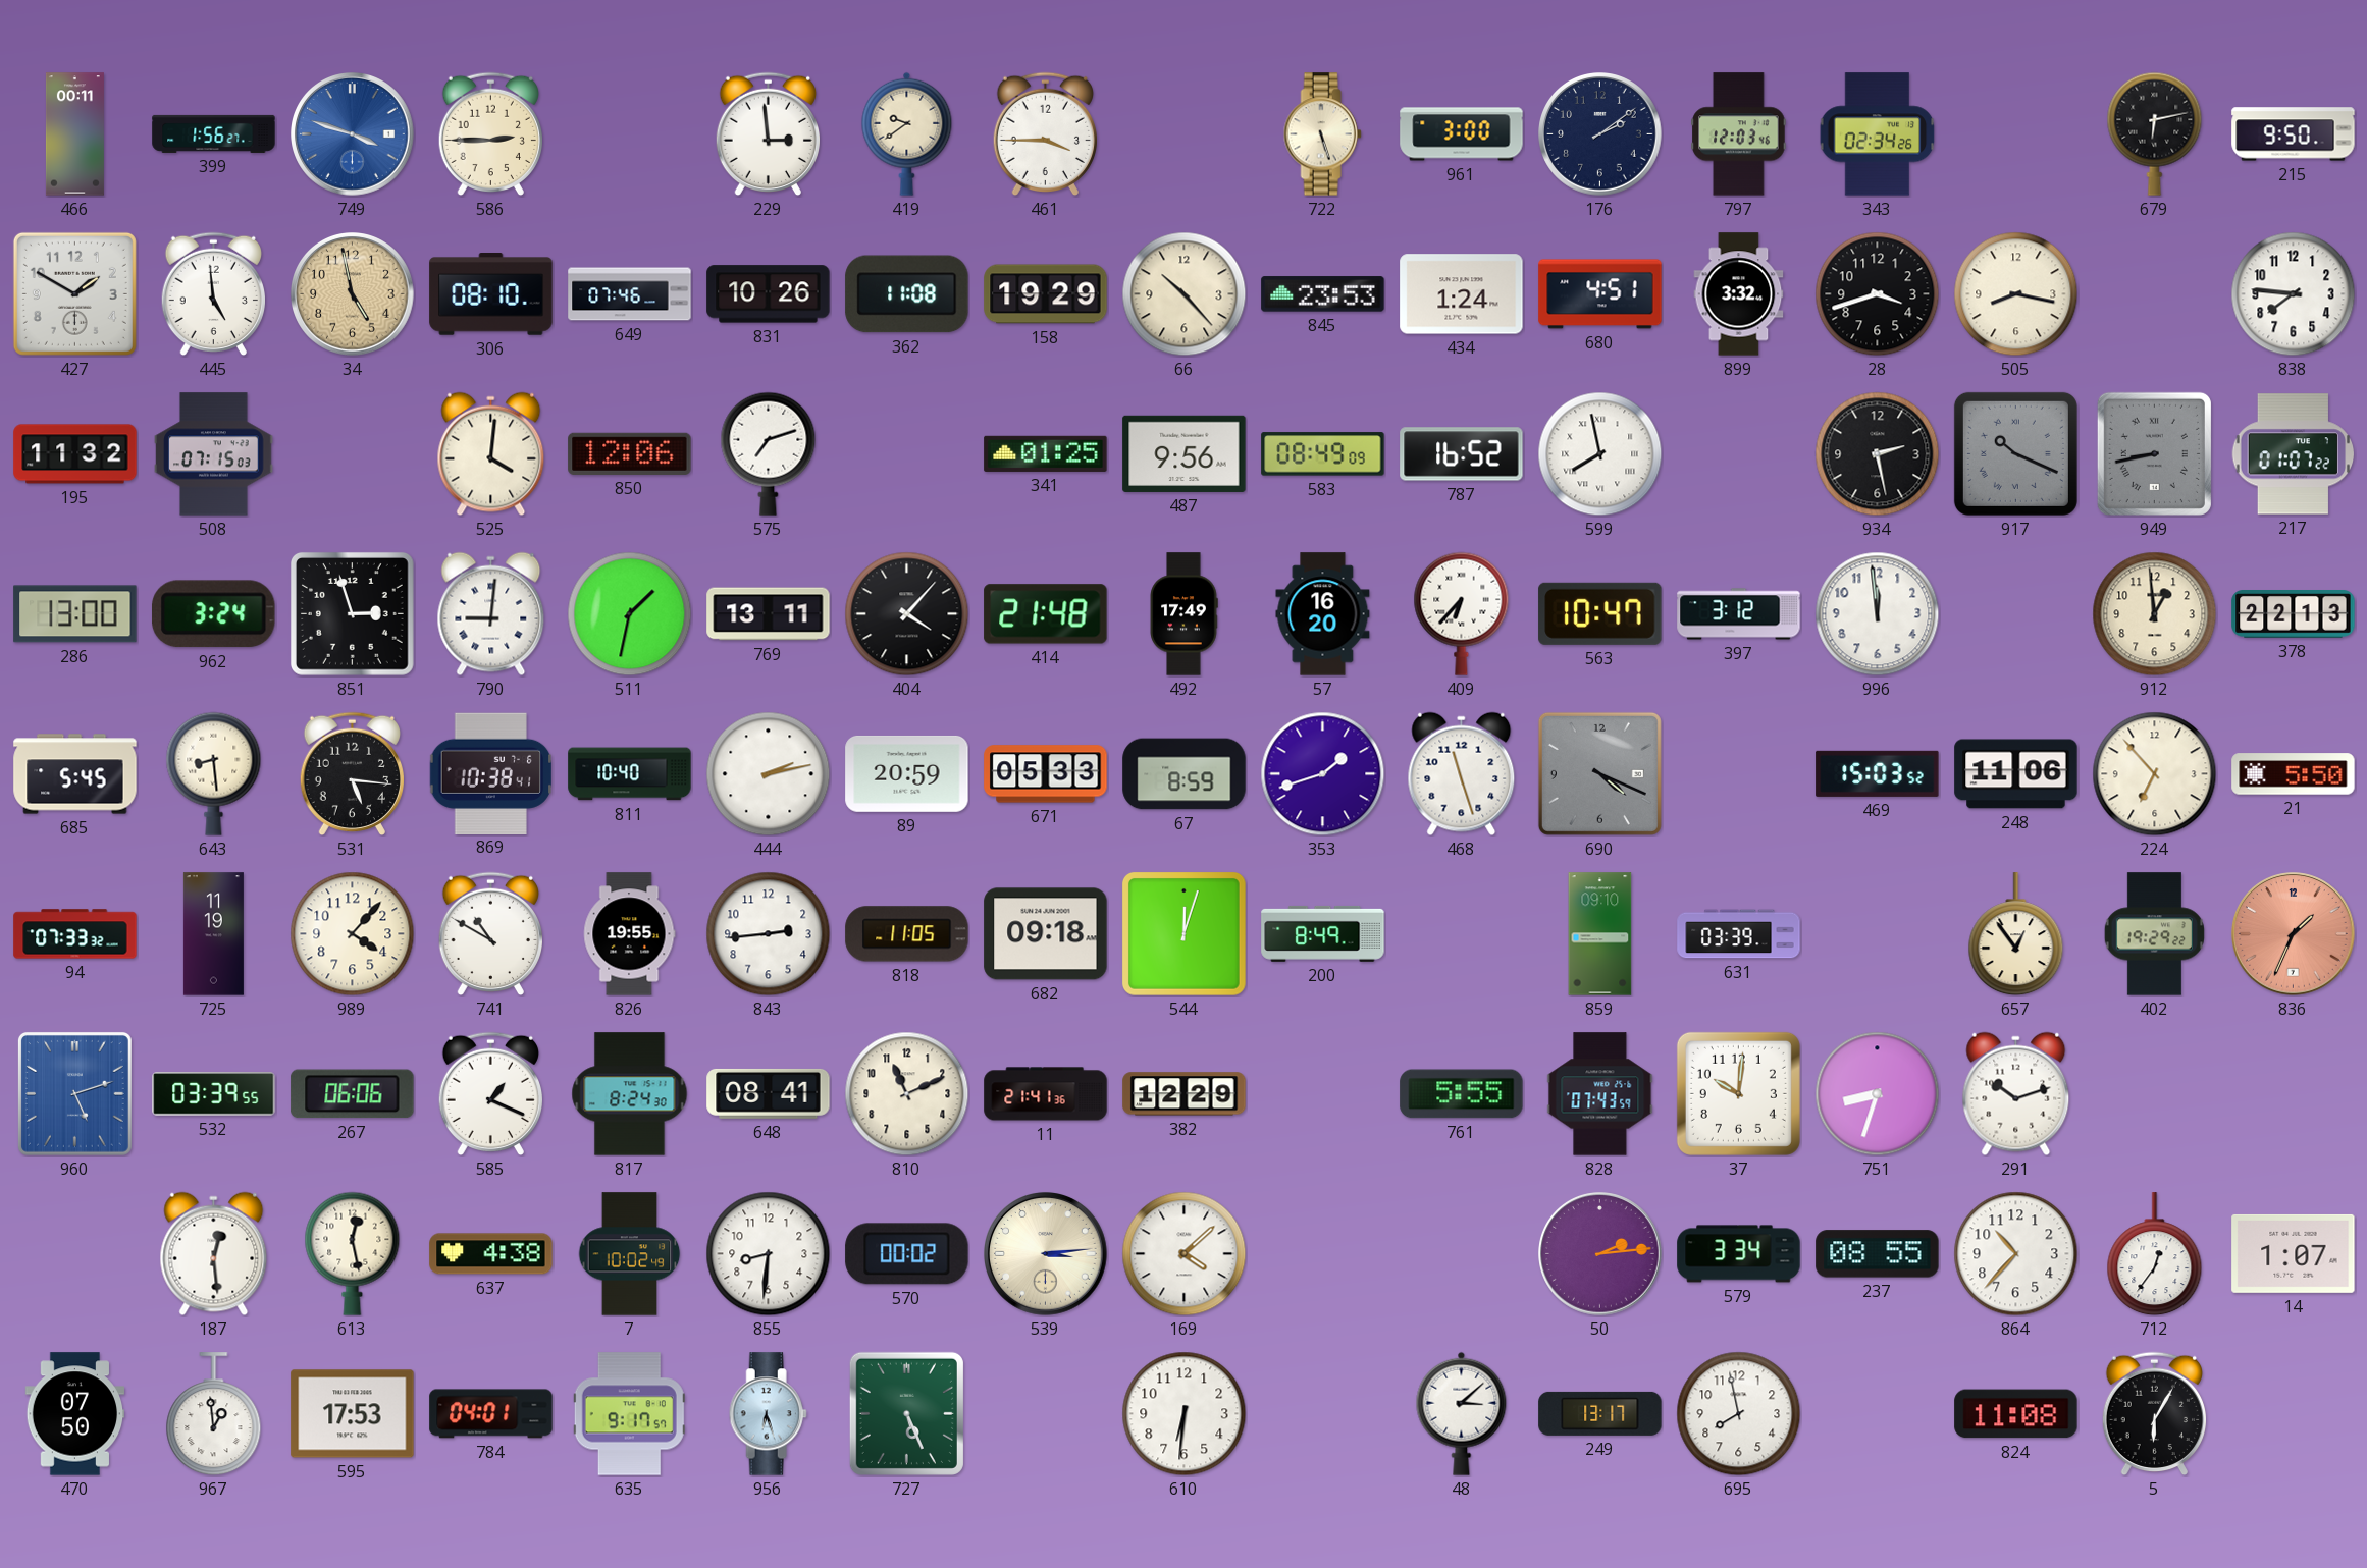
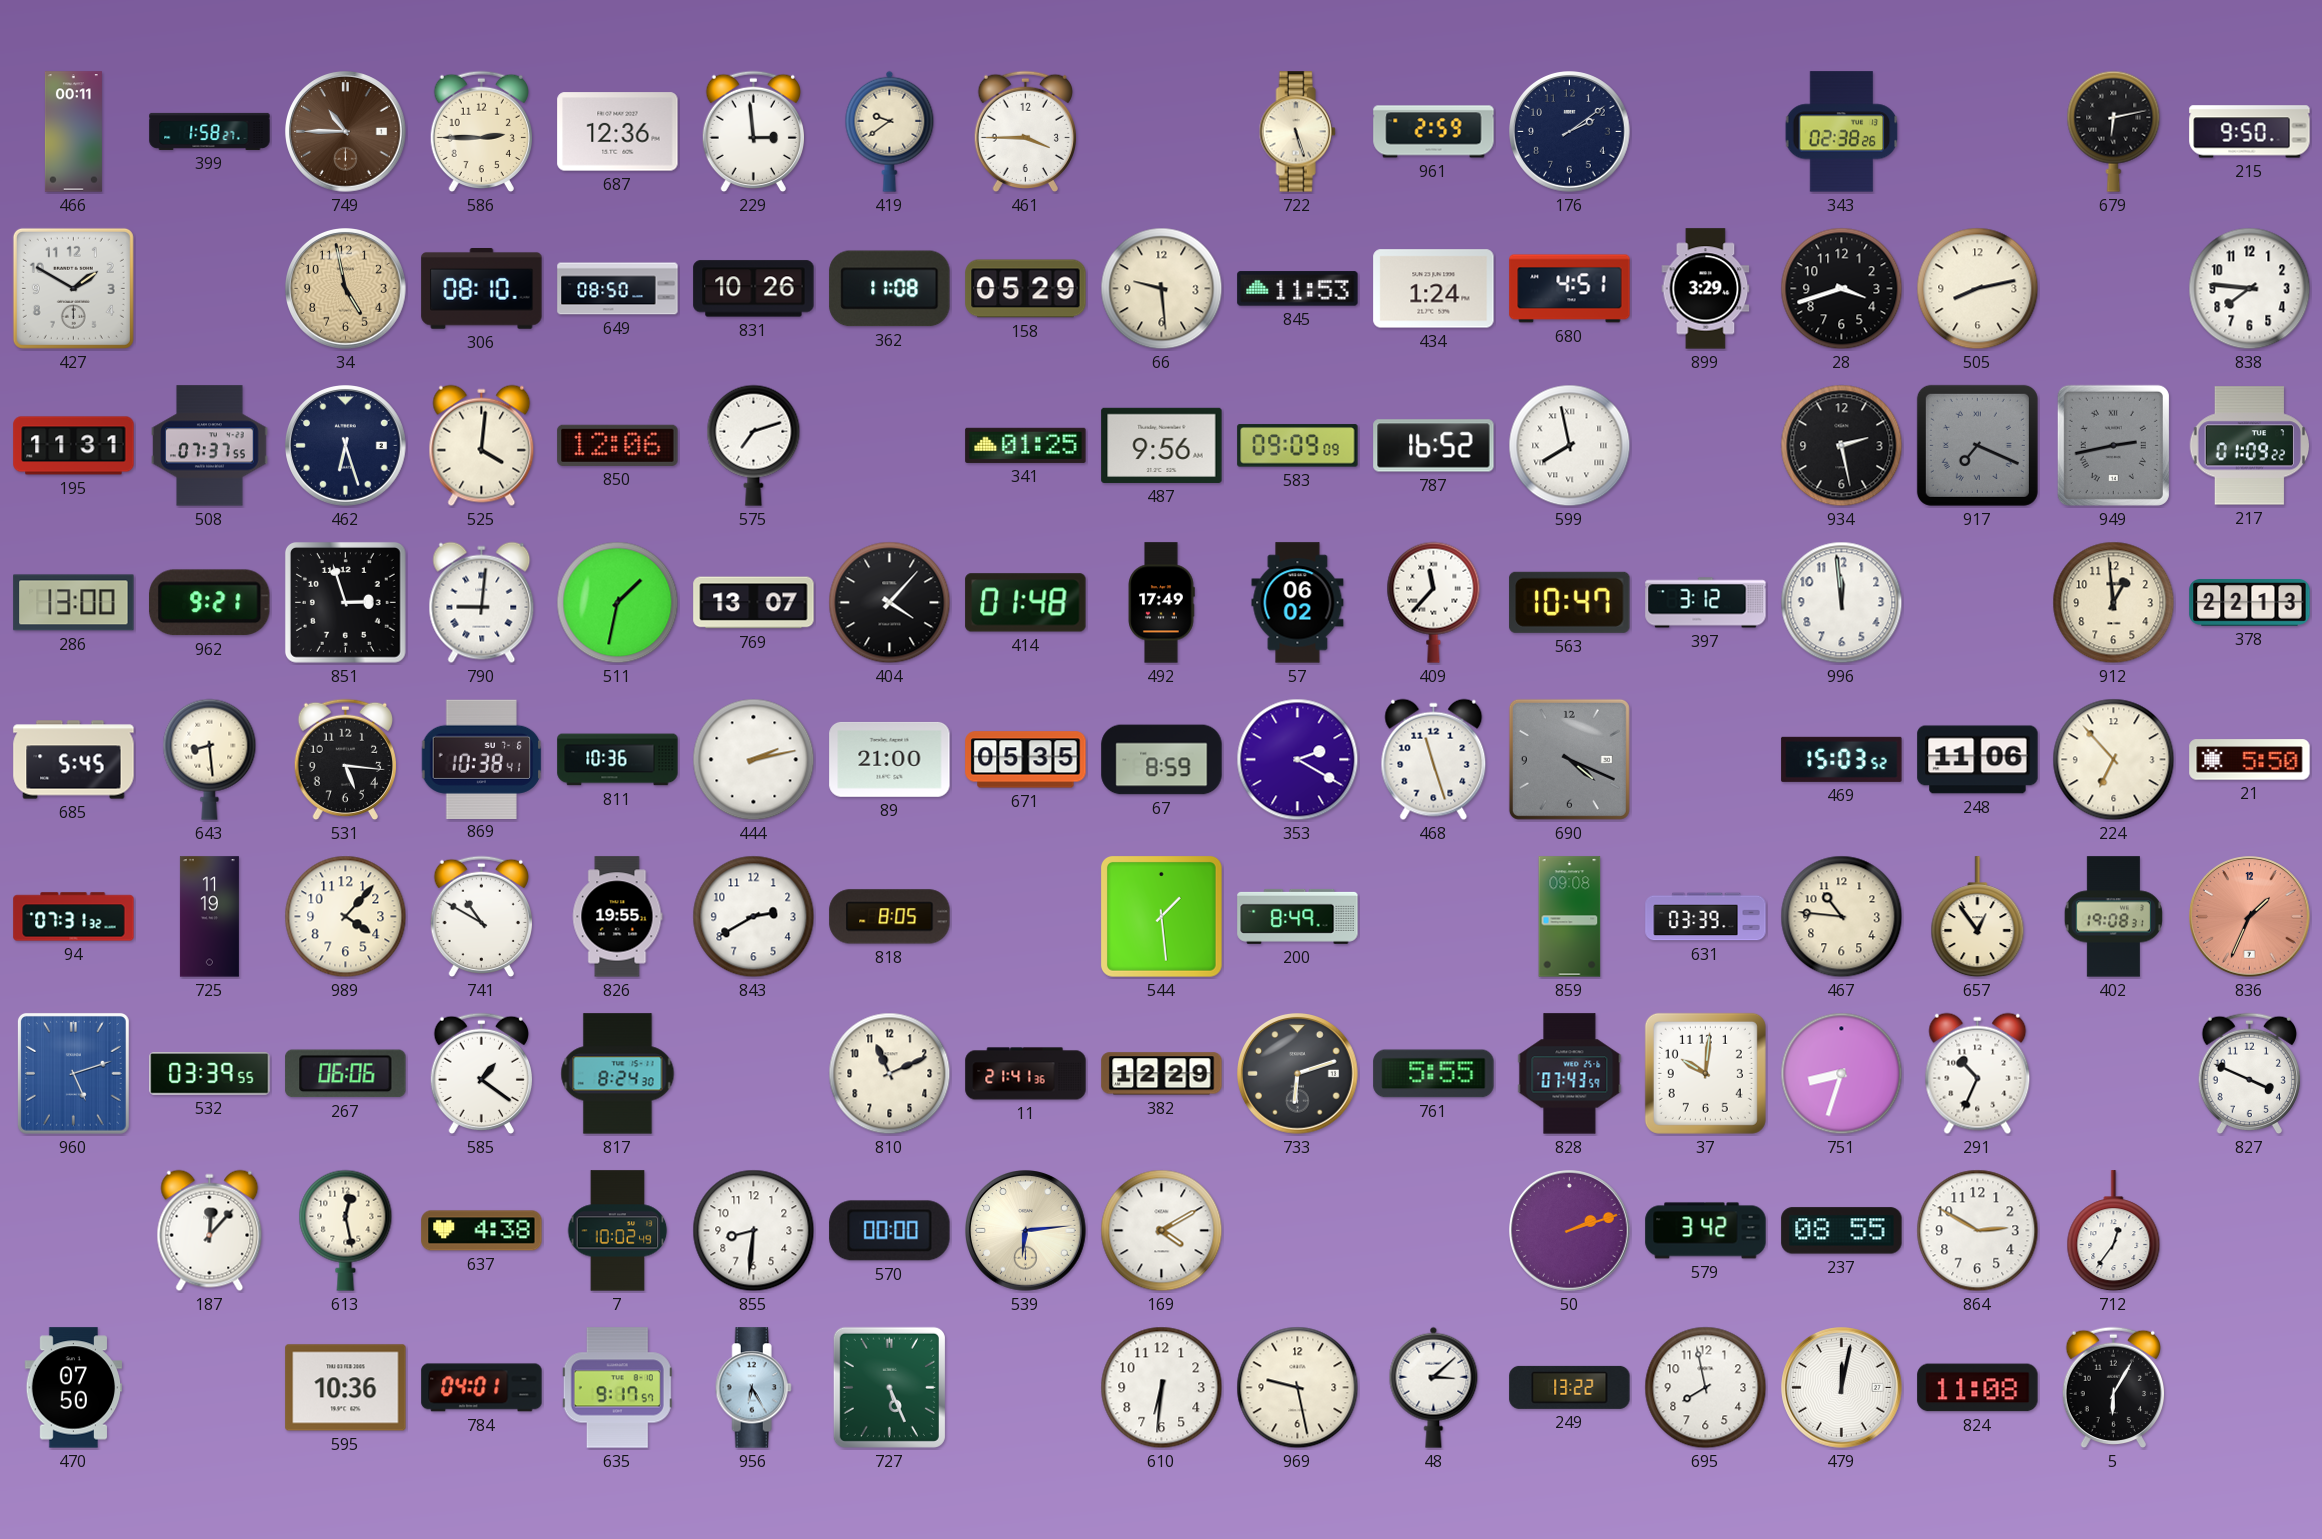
399: 1:56 -> 1:58
749: 3:48 -> 10:45
749 dial: blue -> brown
687: none -> 12:36
961: 3:00 -> 2:59
797: 12:03 -> none
343: 02:34 -> 02:38
445: 4:59 -> none
649: 07:46 -> 08:50
158: 19:29 -> 05:29
66: 10:23 -> 9:29
845: 23:53 -> 11:53
899: 3:32 -> 3:29
505: 8:17 -> 8:13
195: 11:32 -> 11:31
508: 07:15 -> 07:37
462: none -> 6:27
583: 08:49 -> 09:09
917: 10:19 -> 7:19
949: 8:43 -> 2:43
217: 01:07 -> 01:09
962: 3:24 -> 9:21
769: 13:11 -> 13:07
414: 21:48 -> 01:48
57: 16:20 -> 06:02
409: 6:37 -> 11:37
811: 10:40 -> 10:36
89: 20:59 -> 21:00
671: 05:33 -> 05:35
353: 1:42 -> 2:20
94: 07:33 -> 07:31
843: 2:44 -> 2:40
818: 11:05 -> 8:05
682: 09:18 -> none
544: 12:03 -> 1:29
859: 09:10 -> 09:08
467: none -> 10:46
402: 19:29 -> 19:08
585: 1:19 -> 1:21
648: 08:41 -> none
733: none -> 6:12
291: 10:12 -> 10:34
827: none -> 3:49
187: 12:29 -> 12:07
570: 00:02 -> 00:00
539: 3:14 -> 6:14
169: 4:08 -> 4:10
50: 2:14 -> 2:12
579: 3:34 -> 3:42
864: 10:37 -> 2:50
14: 1:07 -> none
967: 12:59 -> none
595: 17:53 -> 10:36
956: 6:27 -> 6:25
969: none -> 9:28
249: 13:17 -> 13:22
479: none -> 12:02
